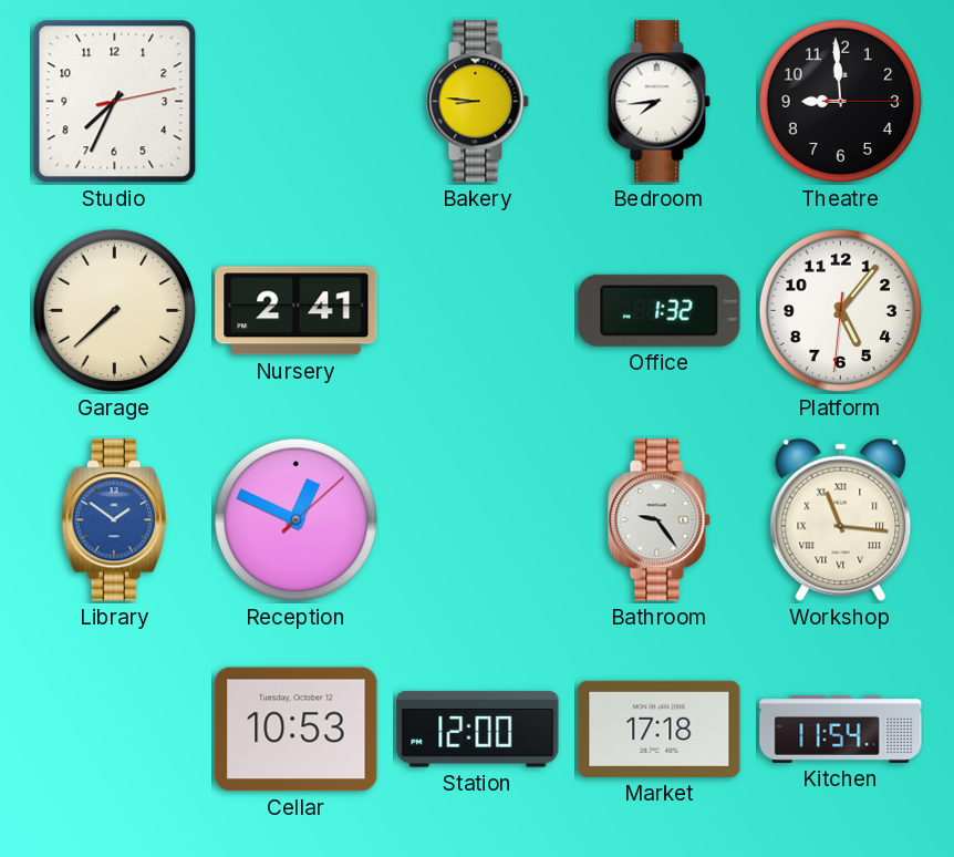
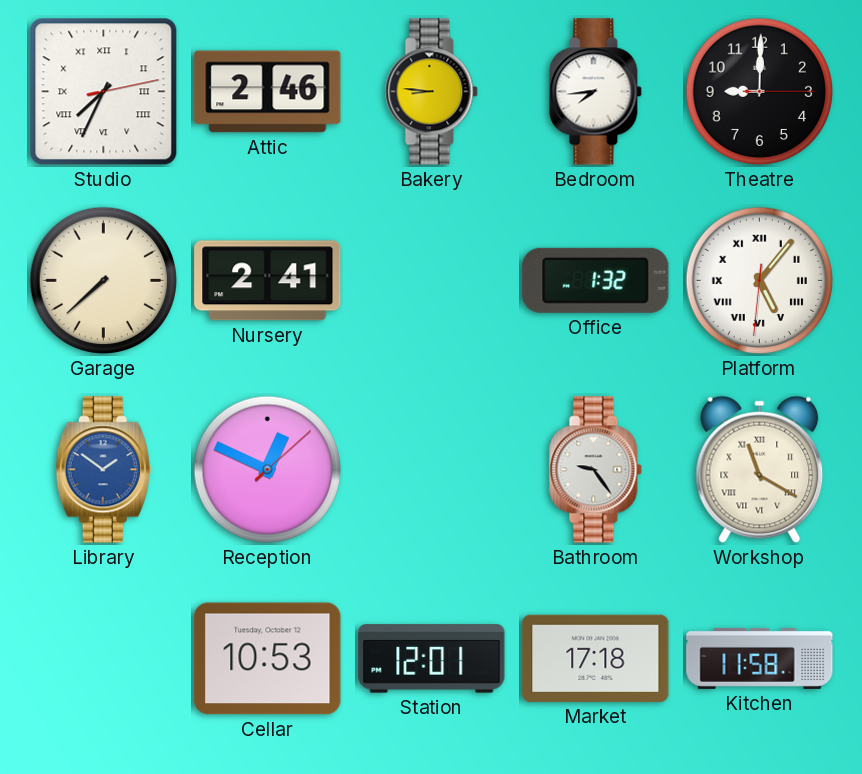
Studio numerals: Arabic -> Roman
Attic: none -> 2:46
Theatre: 8:59 -> 9:00
Platform numerals: Arabic -> Roman
Workshop: 11:16 -> 11:20
Station: 12:00 -> 12:01
Kitchen: 11:54 -> 11:58
